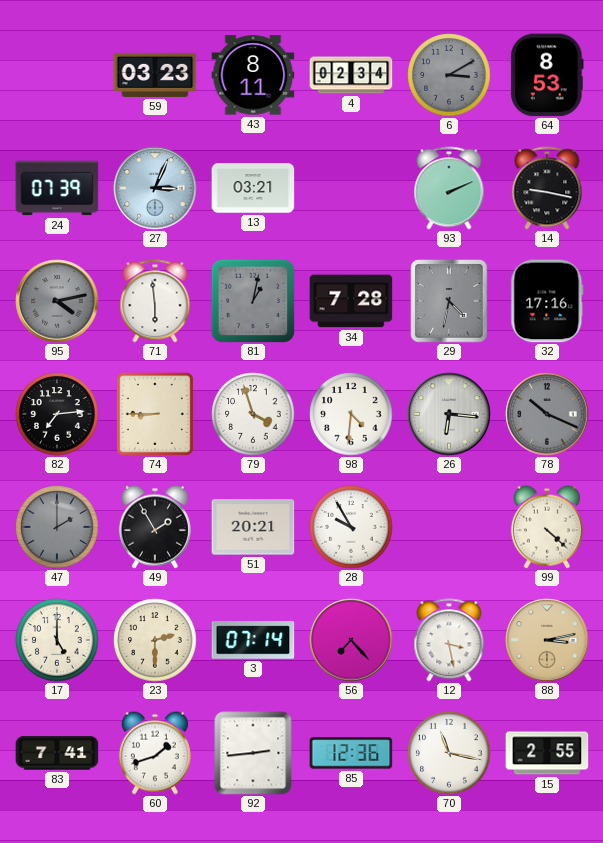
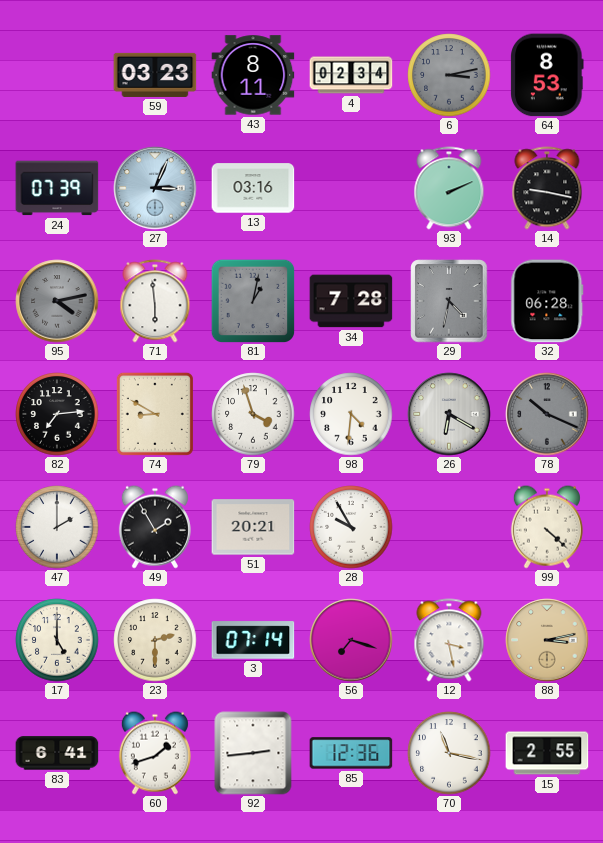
6: 3:10 -> 3:13
13: 03:21 -> 03:16
32: 17:16 -> 06:28
74: 8:45 -> 8:50
26: 6:16 -> 6:20
47 dial: grey -> white
56: 7:23 -> 7:18
83: 7:41 -> 6:41
